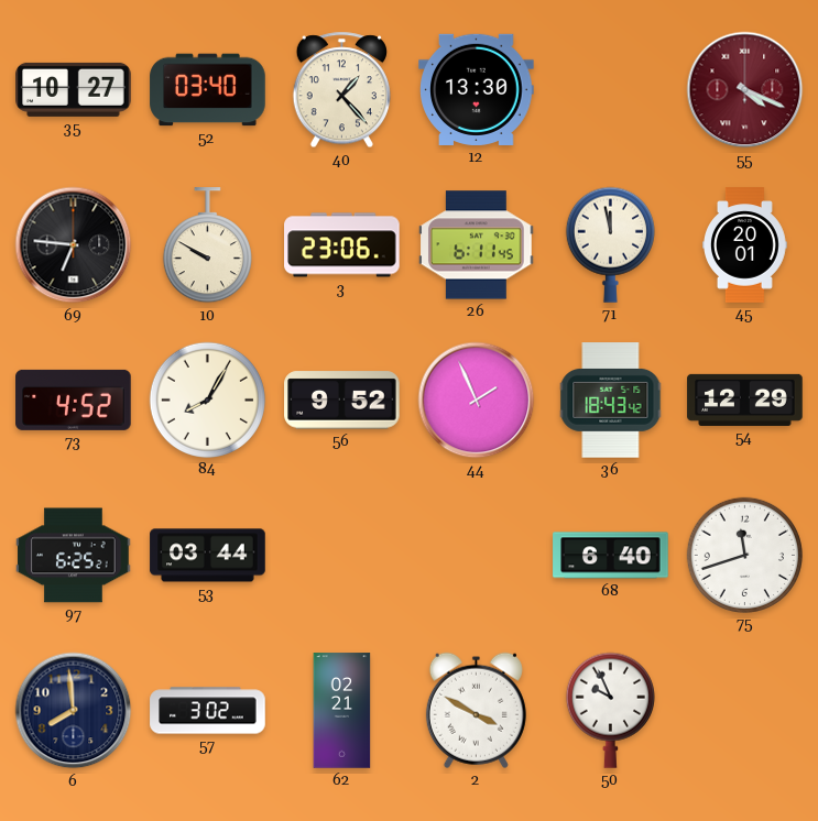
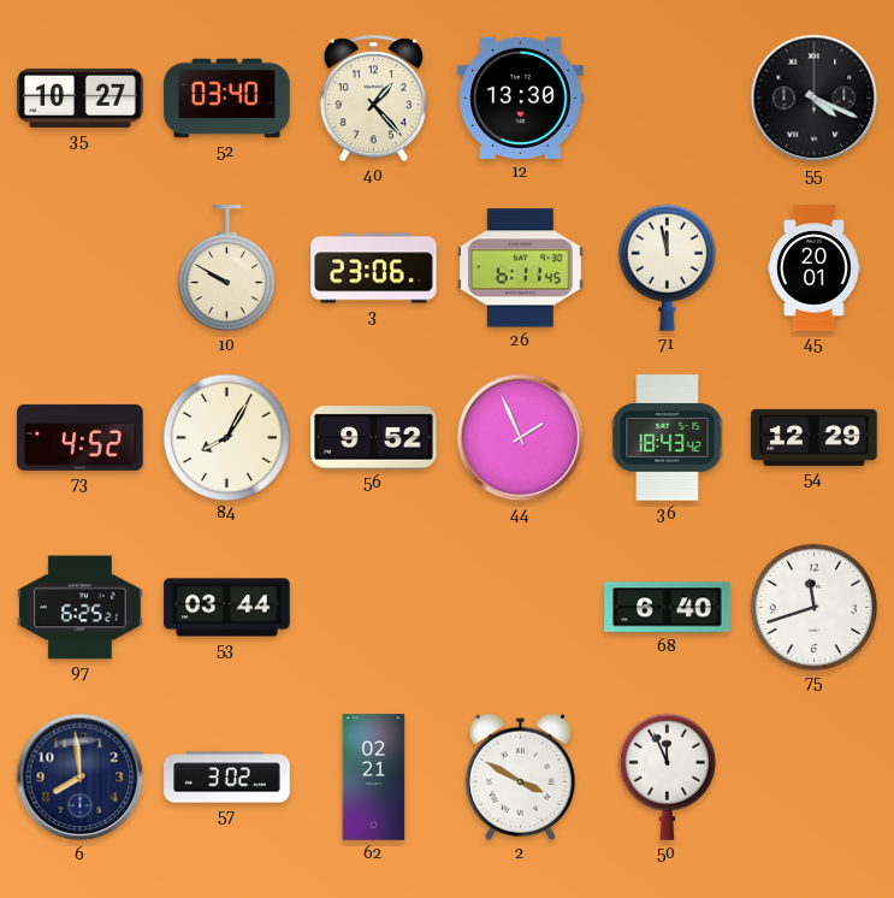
55 dial: burgundy -> black
69: 6:46 -> none
50: 9:56 -> 11:56
